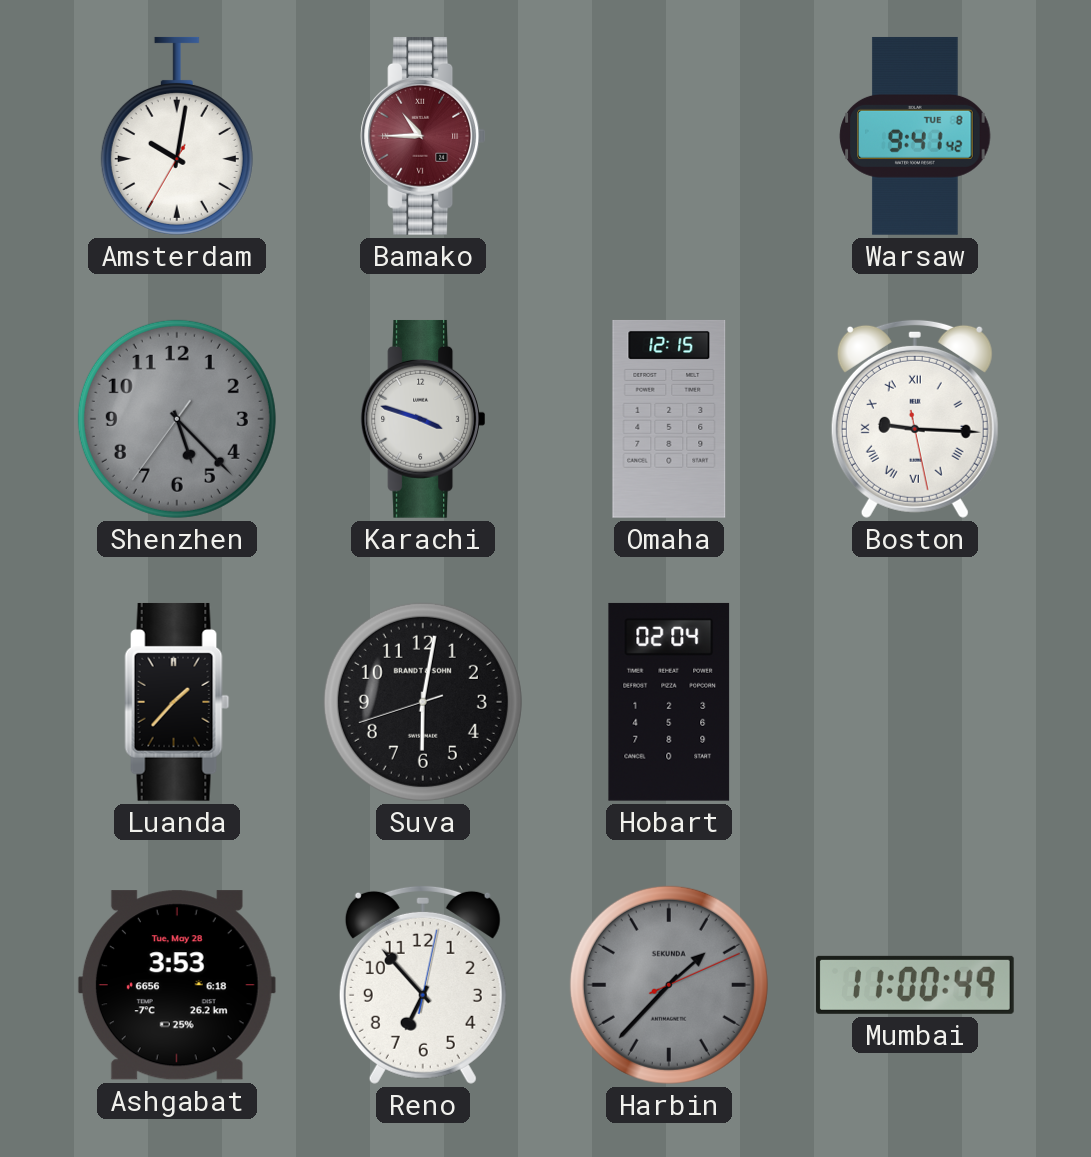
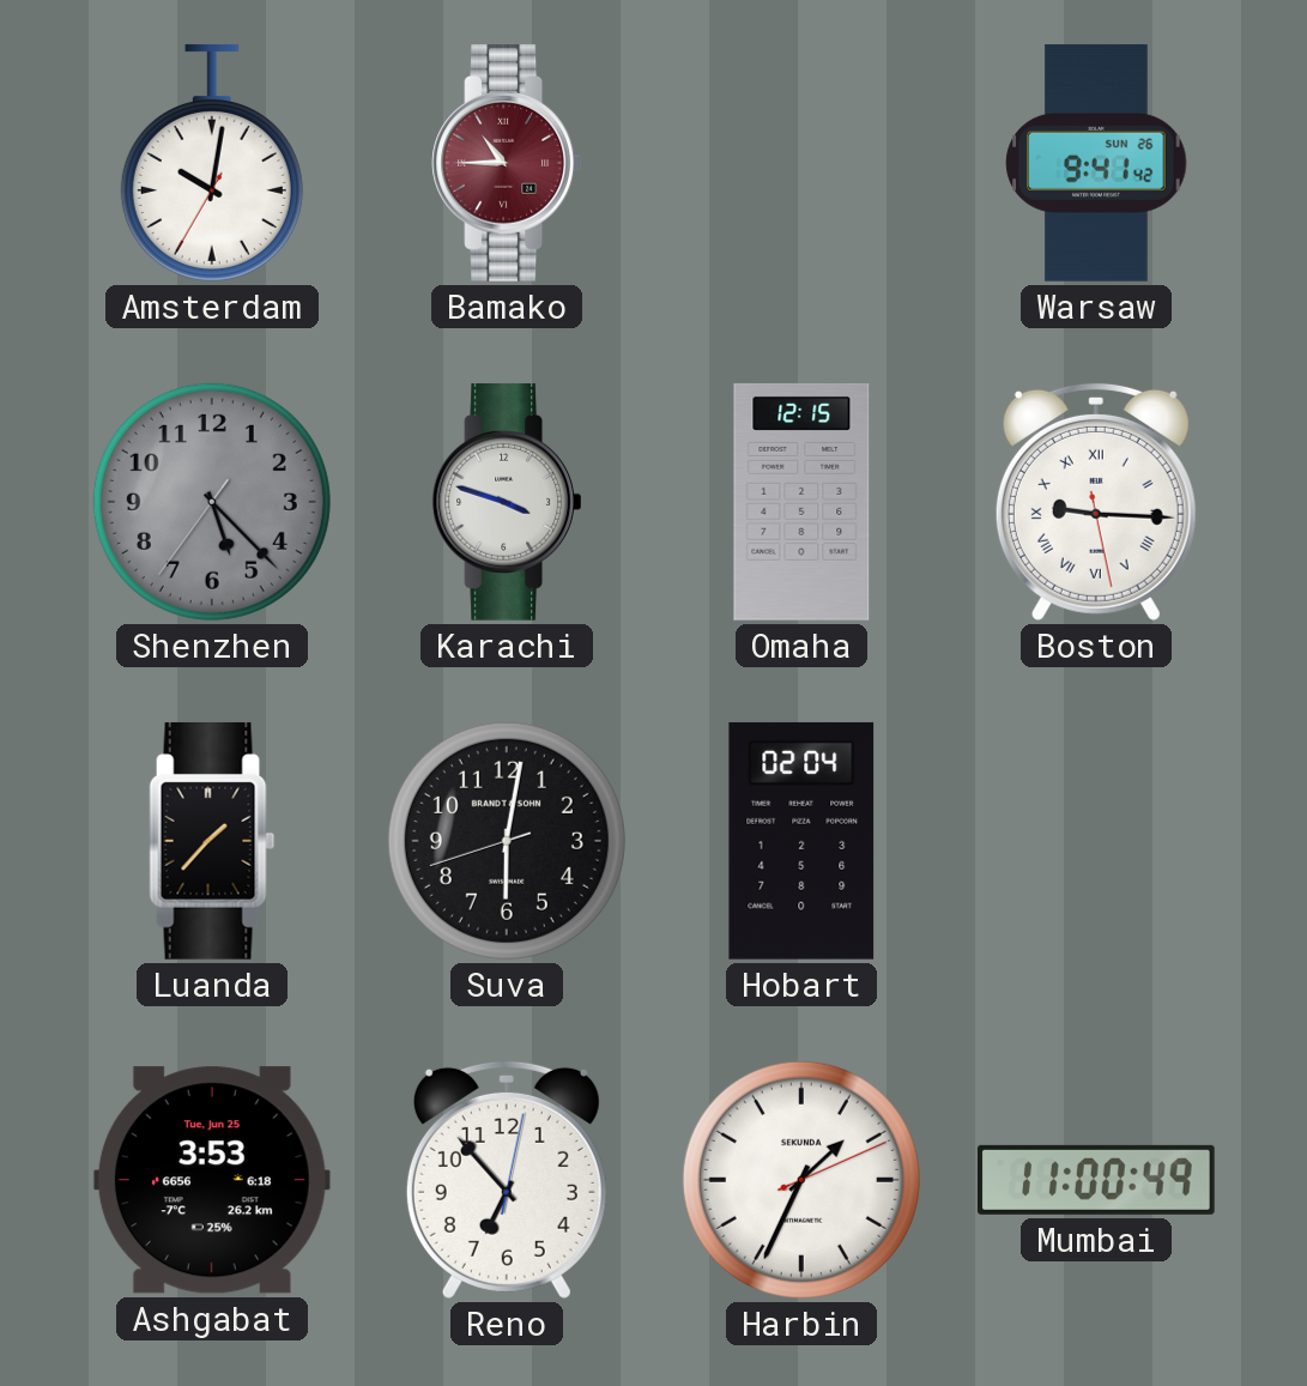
Warsaw date: TUE 8 -> SUN 26
Ashgabat date: Tue, May 28 -> Tue, Jun 25
Harbin: 1:37 -> 1:34
Harbin dial: grey -> white
